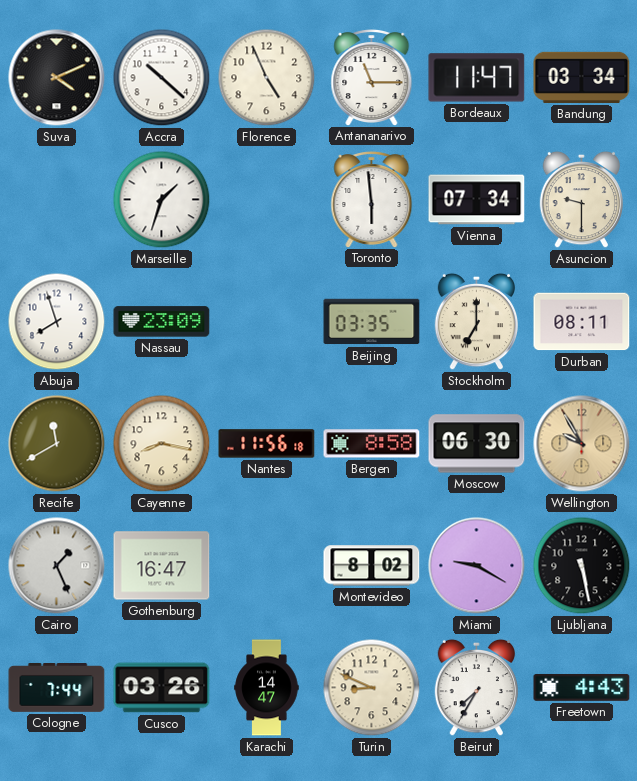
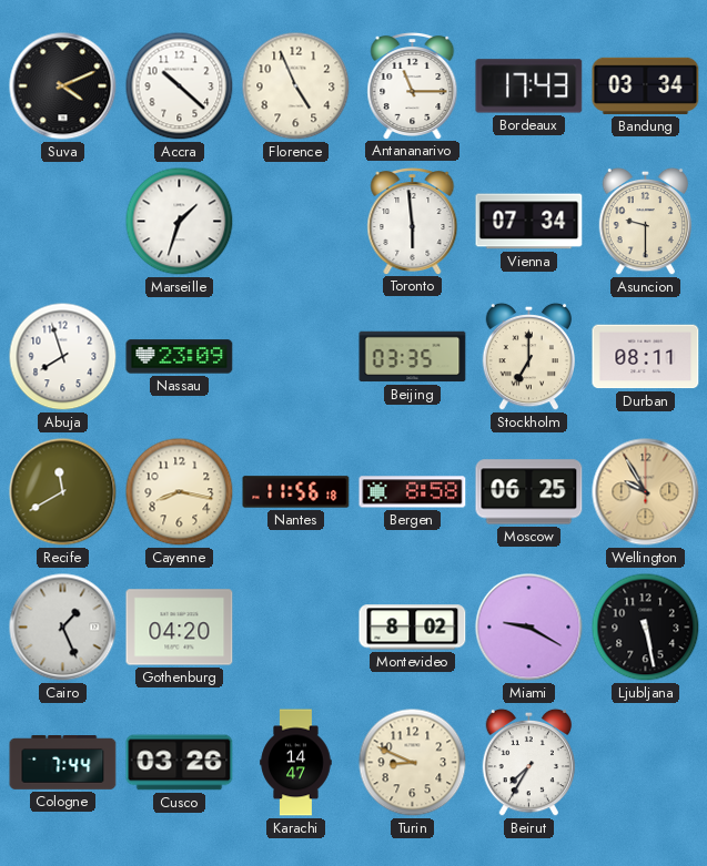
Bordeaux: 11:47 -> 17:43
Moscow: 06:30 -> 06:25
Gothenburg: 16:47 -> 04:20
Freetown: 4:43 -> none
